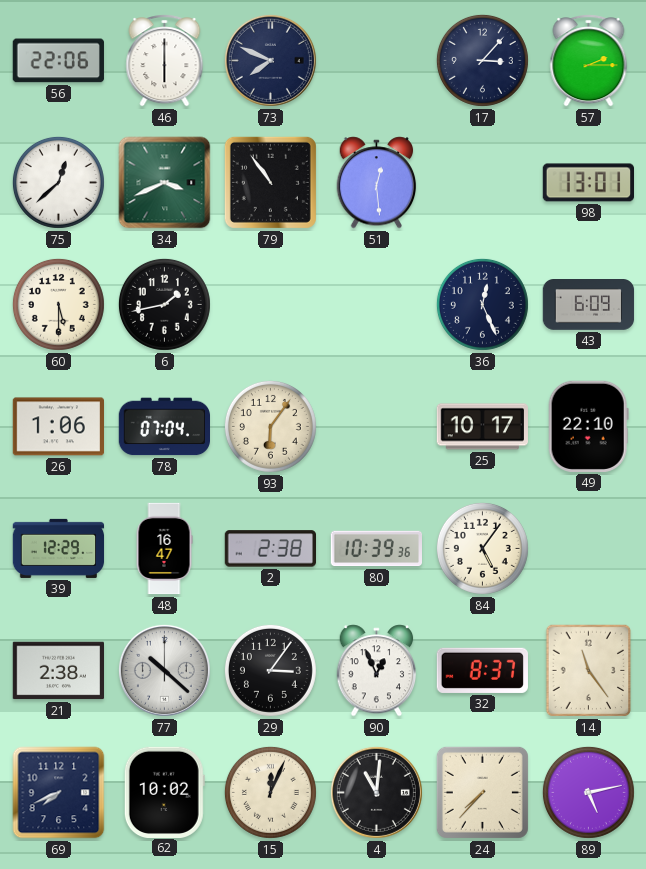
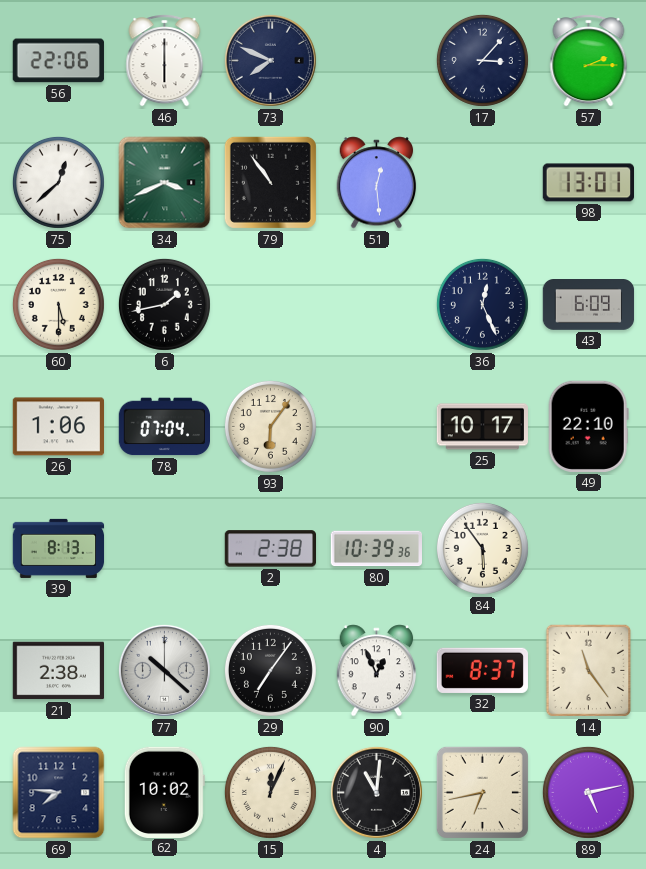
39: 12:29 -> 8:13
48: 16:47 -> none
84: 5:06 -> 5:54
29: 3:06 -> 7:06
69: 7:41 -> 7:46
24: 7:37 -> 6:43
